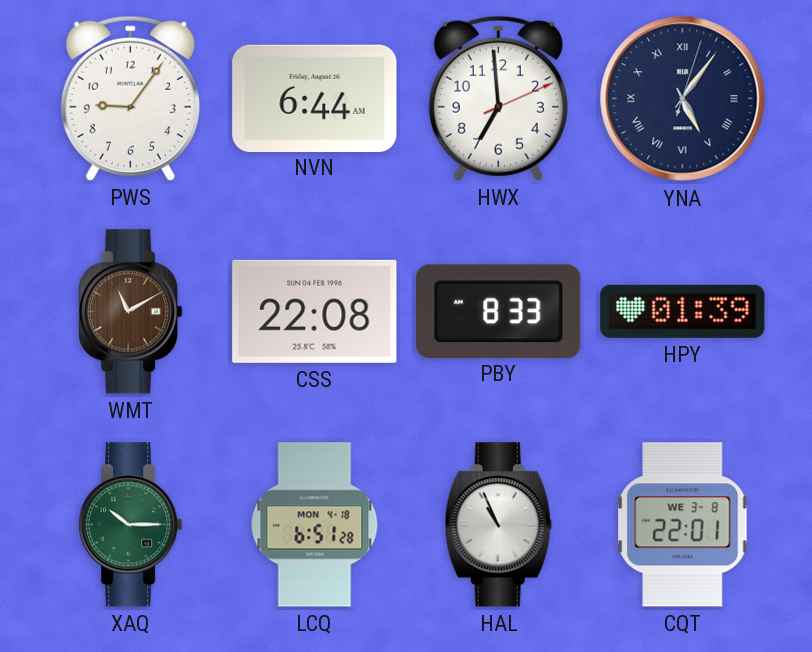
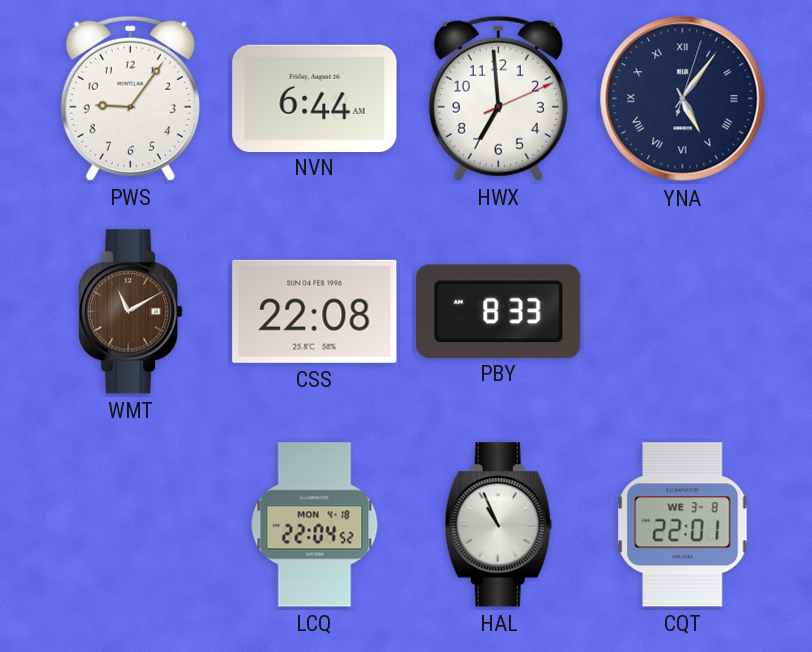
HPY: 01:39 -> none
XAQ: 10:15 -> none
LCQ: 6:51 -> 22:04
